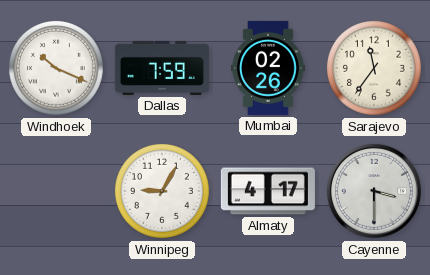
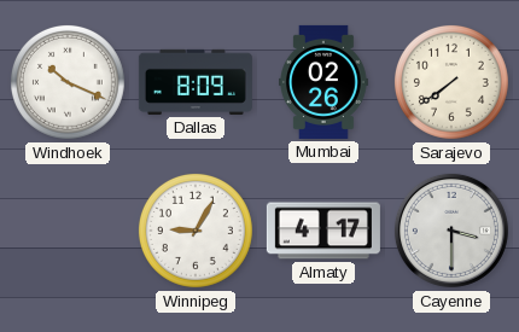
Dallas: 7:59 -> 8:09
Sarajevo: 11:36 -> 7:39
